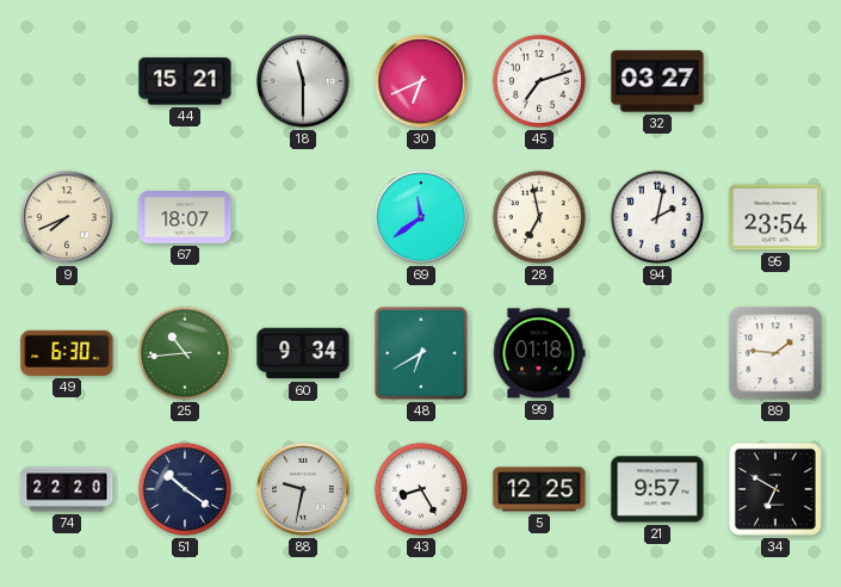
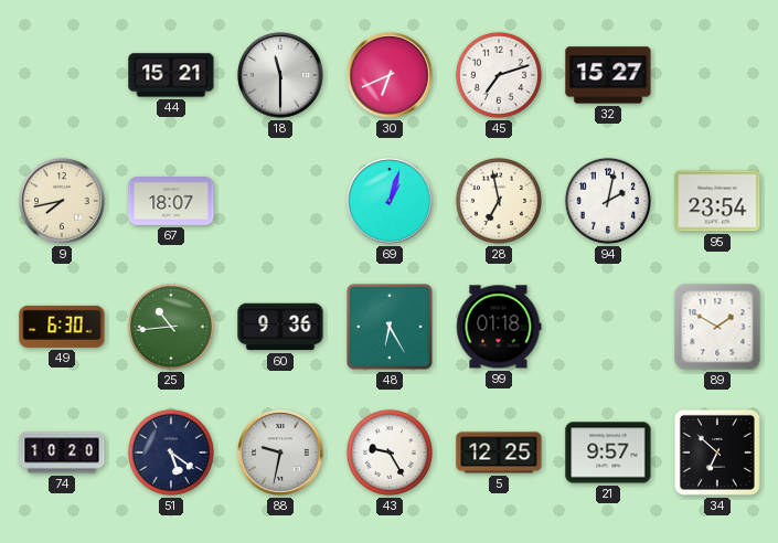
32: 03:27 -> 15:27
9: 7:41 -> 7:43
69: 11:39 -> 1:03
60: 9:34 -> 9:36
48: 6:40 -> 6:25
89: 1:46 -> 1:50
74: 22:20 -> 10:20
51: 10:21 -> 5:21
43: 8:25 -> 9:25
34: 6:50 -> 6:52
